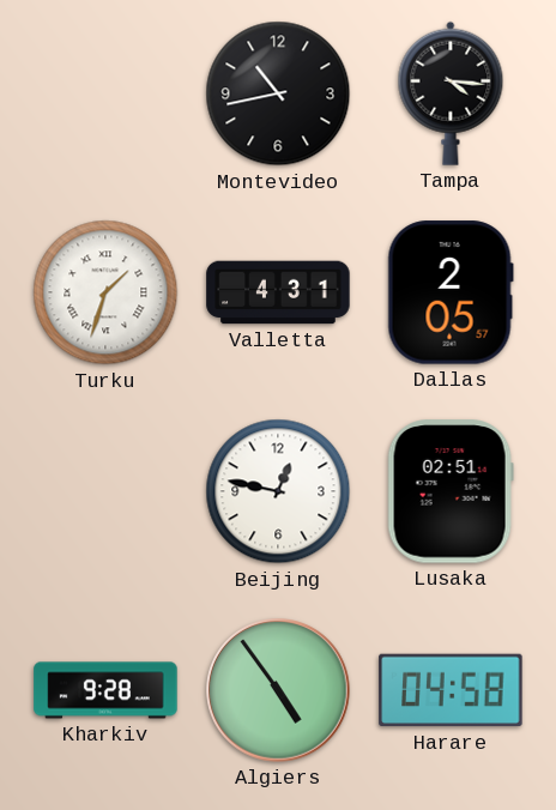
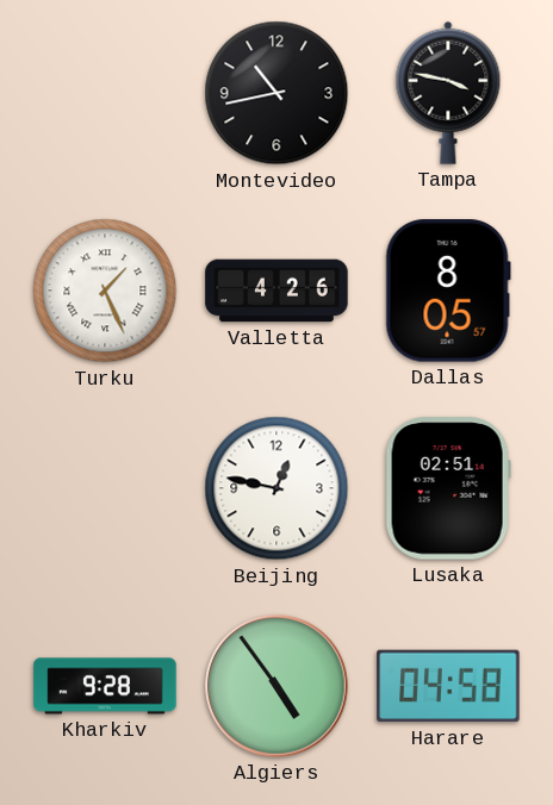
Tampa: 4:16 -> 3:47
Turku: 1:33 -> 1:26
Valletta: 4:31 -> 4:26
Dallas: 2:05 -> 8:05
